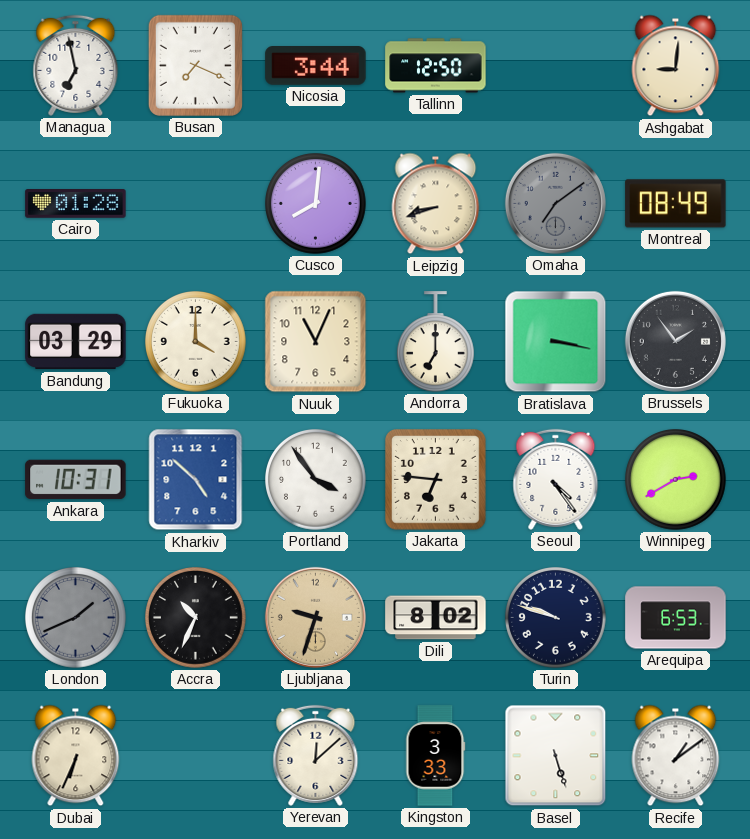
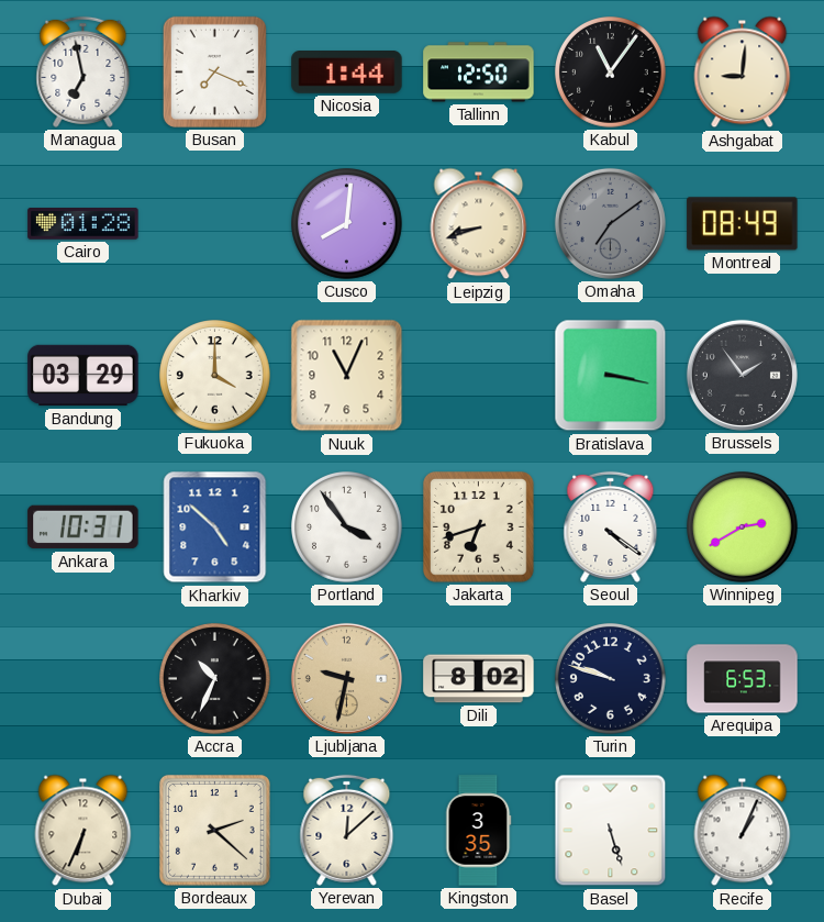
Nicosia: 3:44 -> 1:44
Kabul: none -> 11:06
Andorra: 7:00 -> none
Jakarta: 6:46 -> 6:42
Seoul: 4:24 -> 4:21
London: 1:41 -> none
Ljubljana: 9:33 -> 9:32
Bordeaux: none -> 2:22
Kingston: 3:33 -> 3:35
Recife: 1:09 -> 1:04
